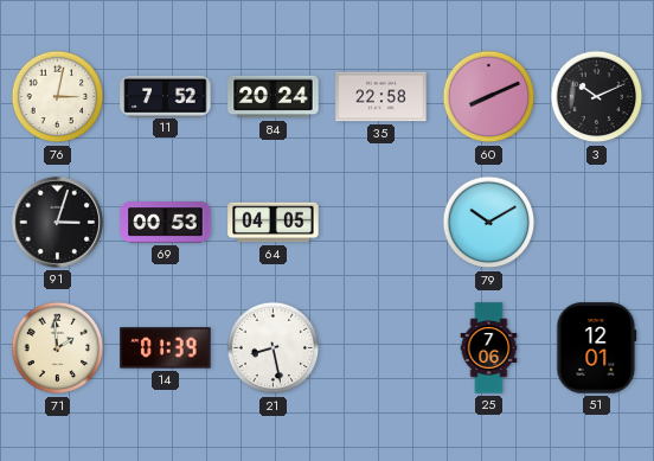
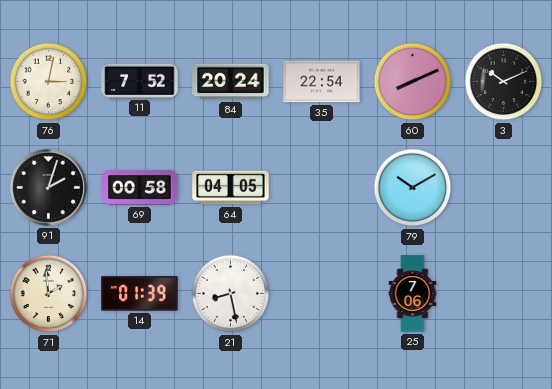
35: 22:58 -> 22:54
91: 3:03 -> 2:03
69: 00:53 -> 00:58
51: 12:01 -> none
